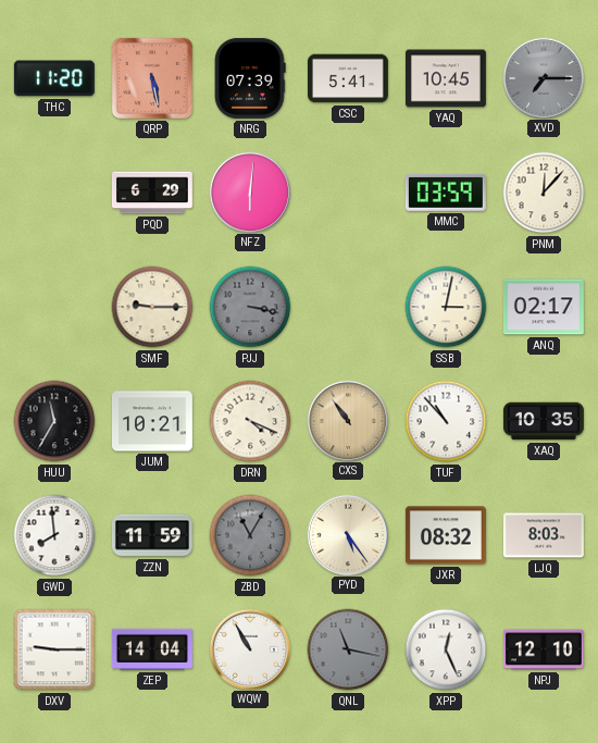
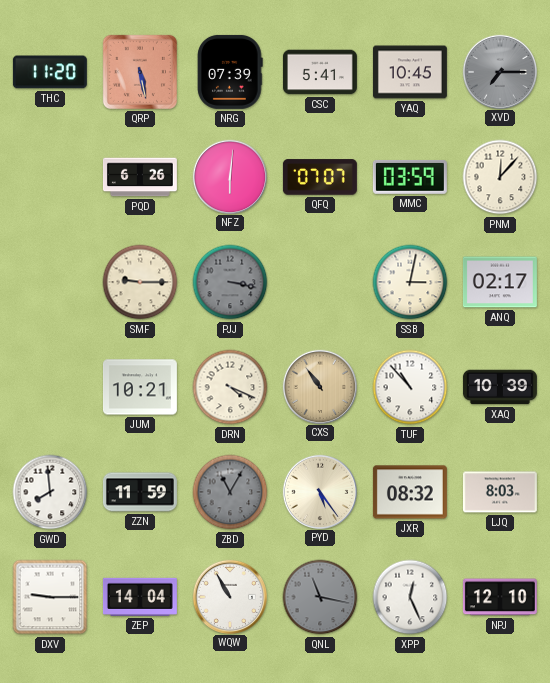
PQD: 6:29 -> 6:26
QFQ: none -> 07:07
HUU: 11:35 -> none
XAQ: 10:35 -> 10:39
